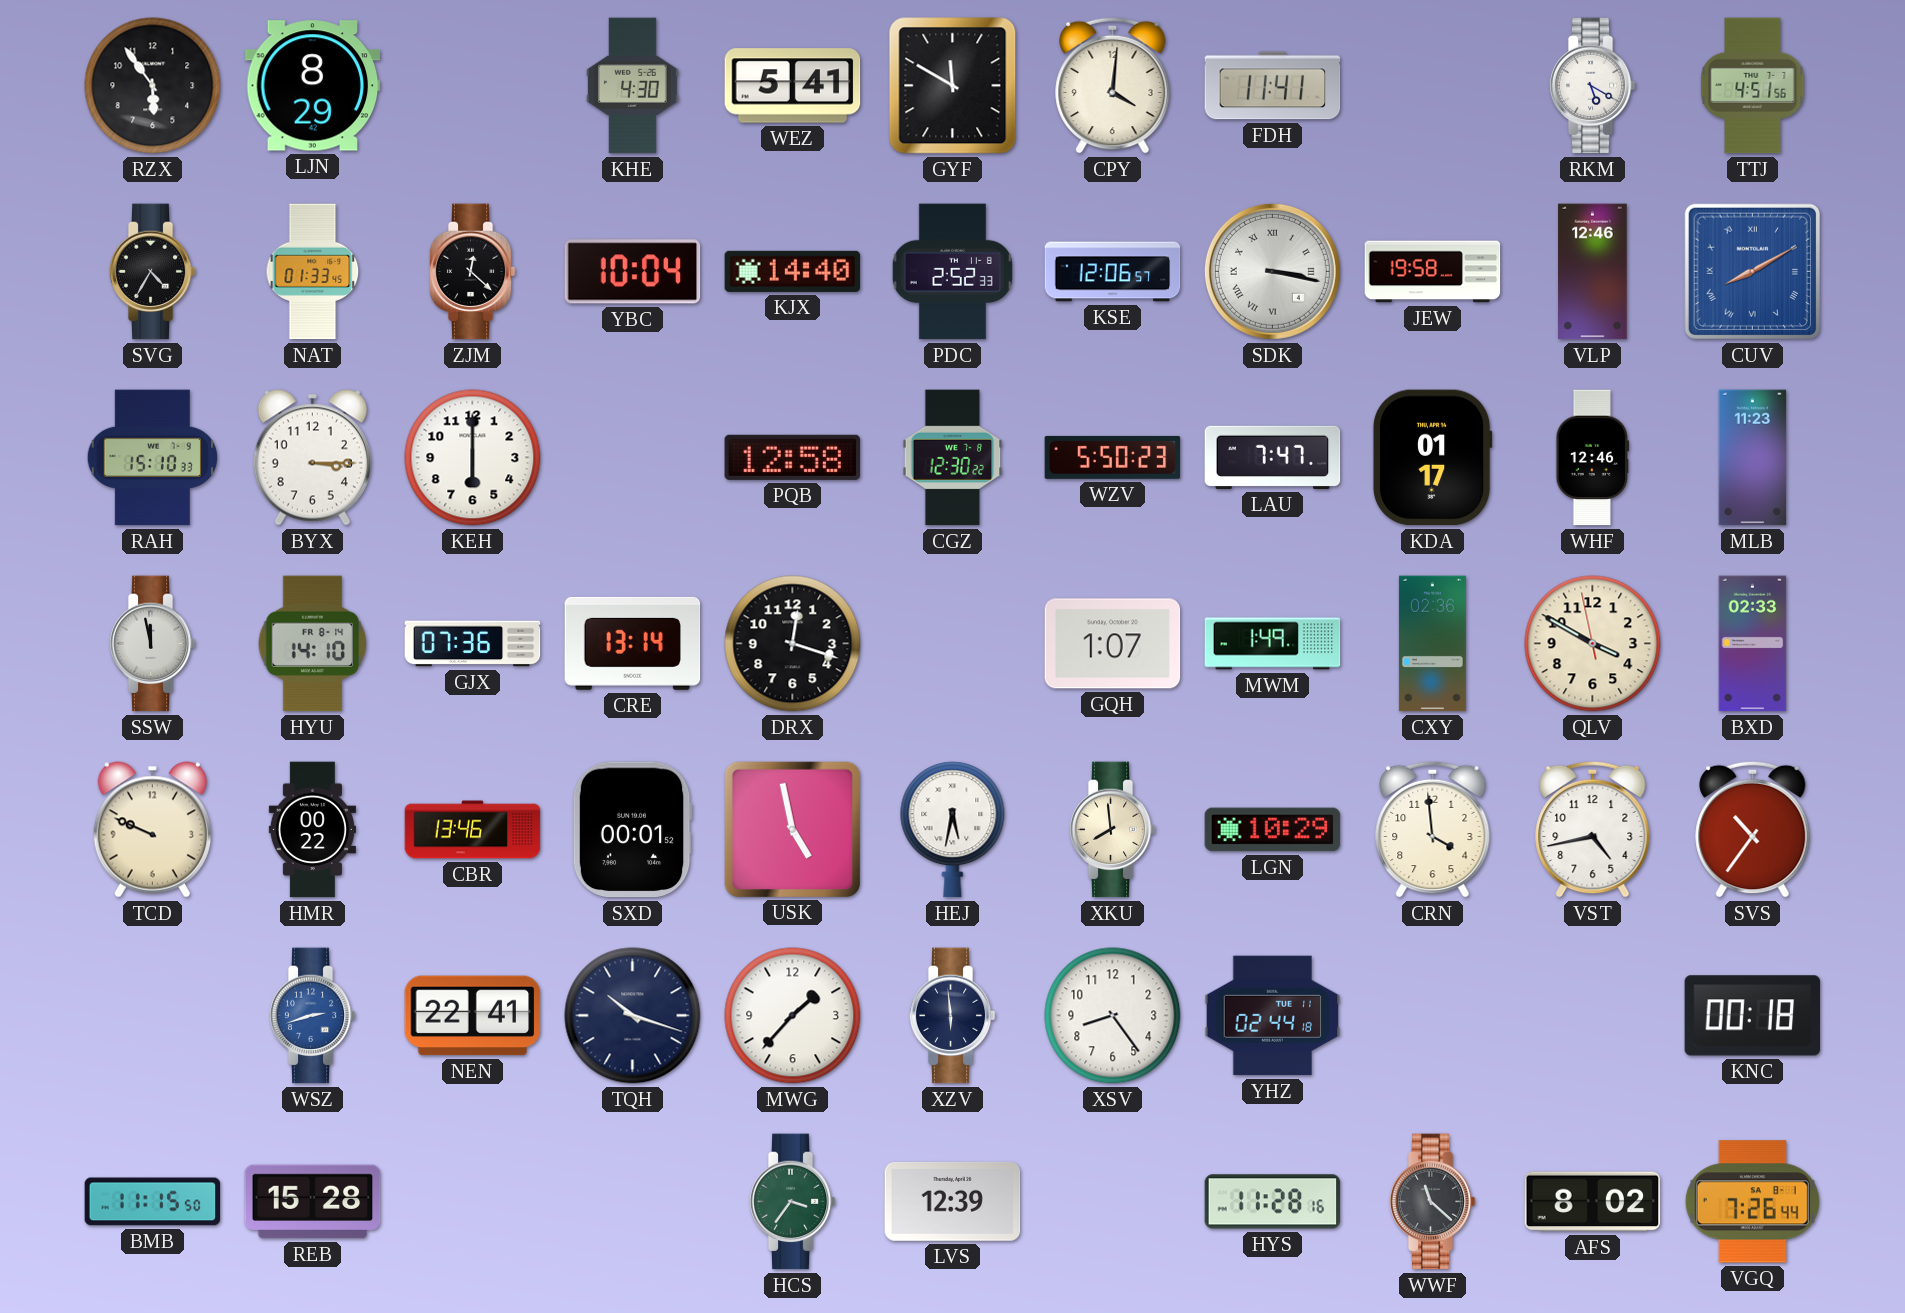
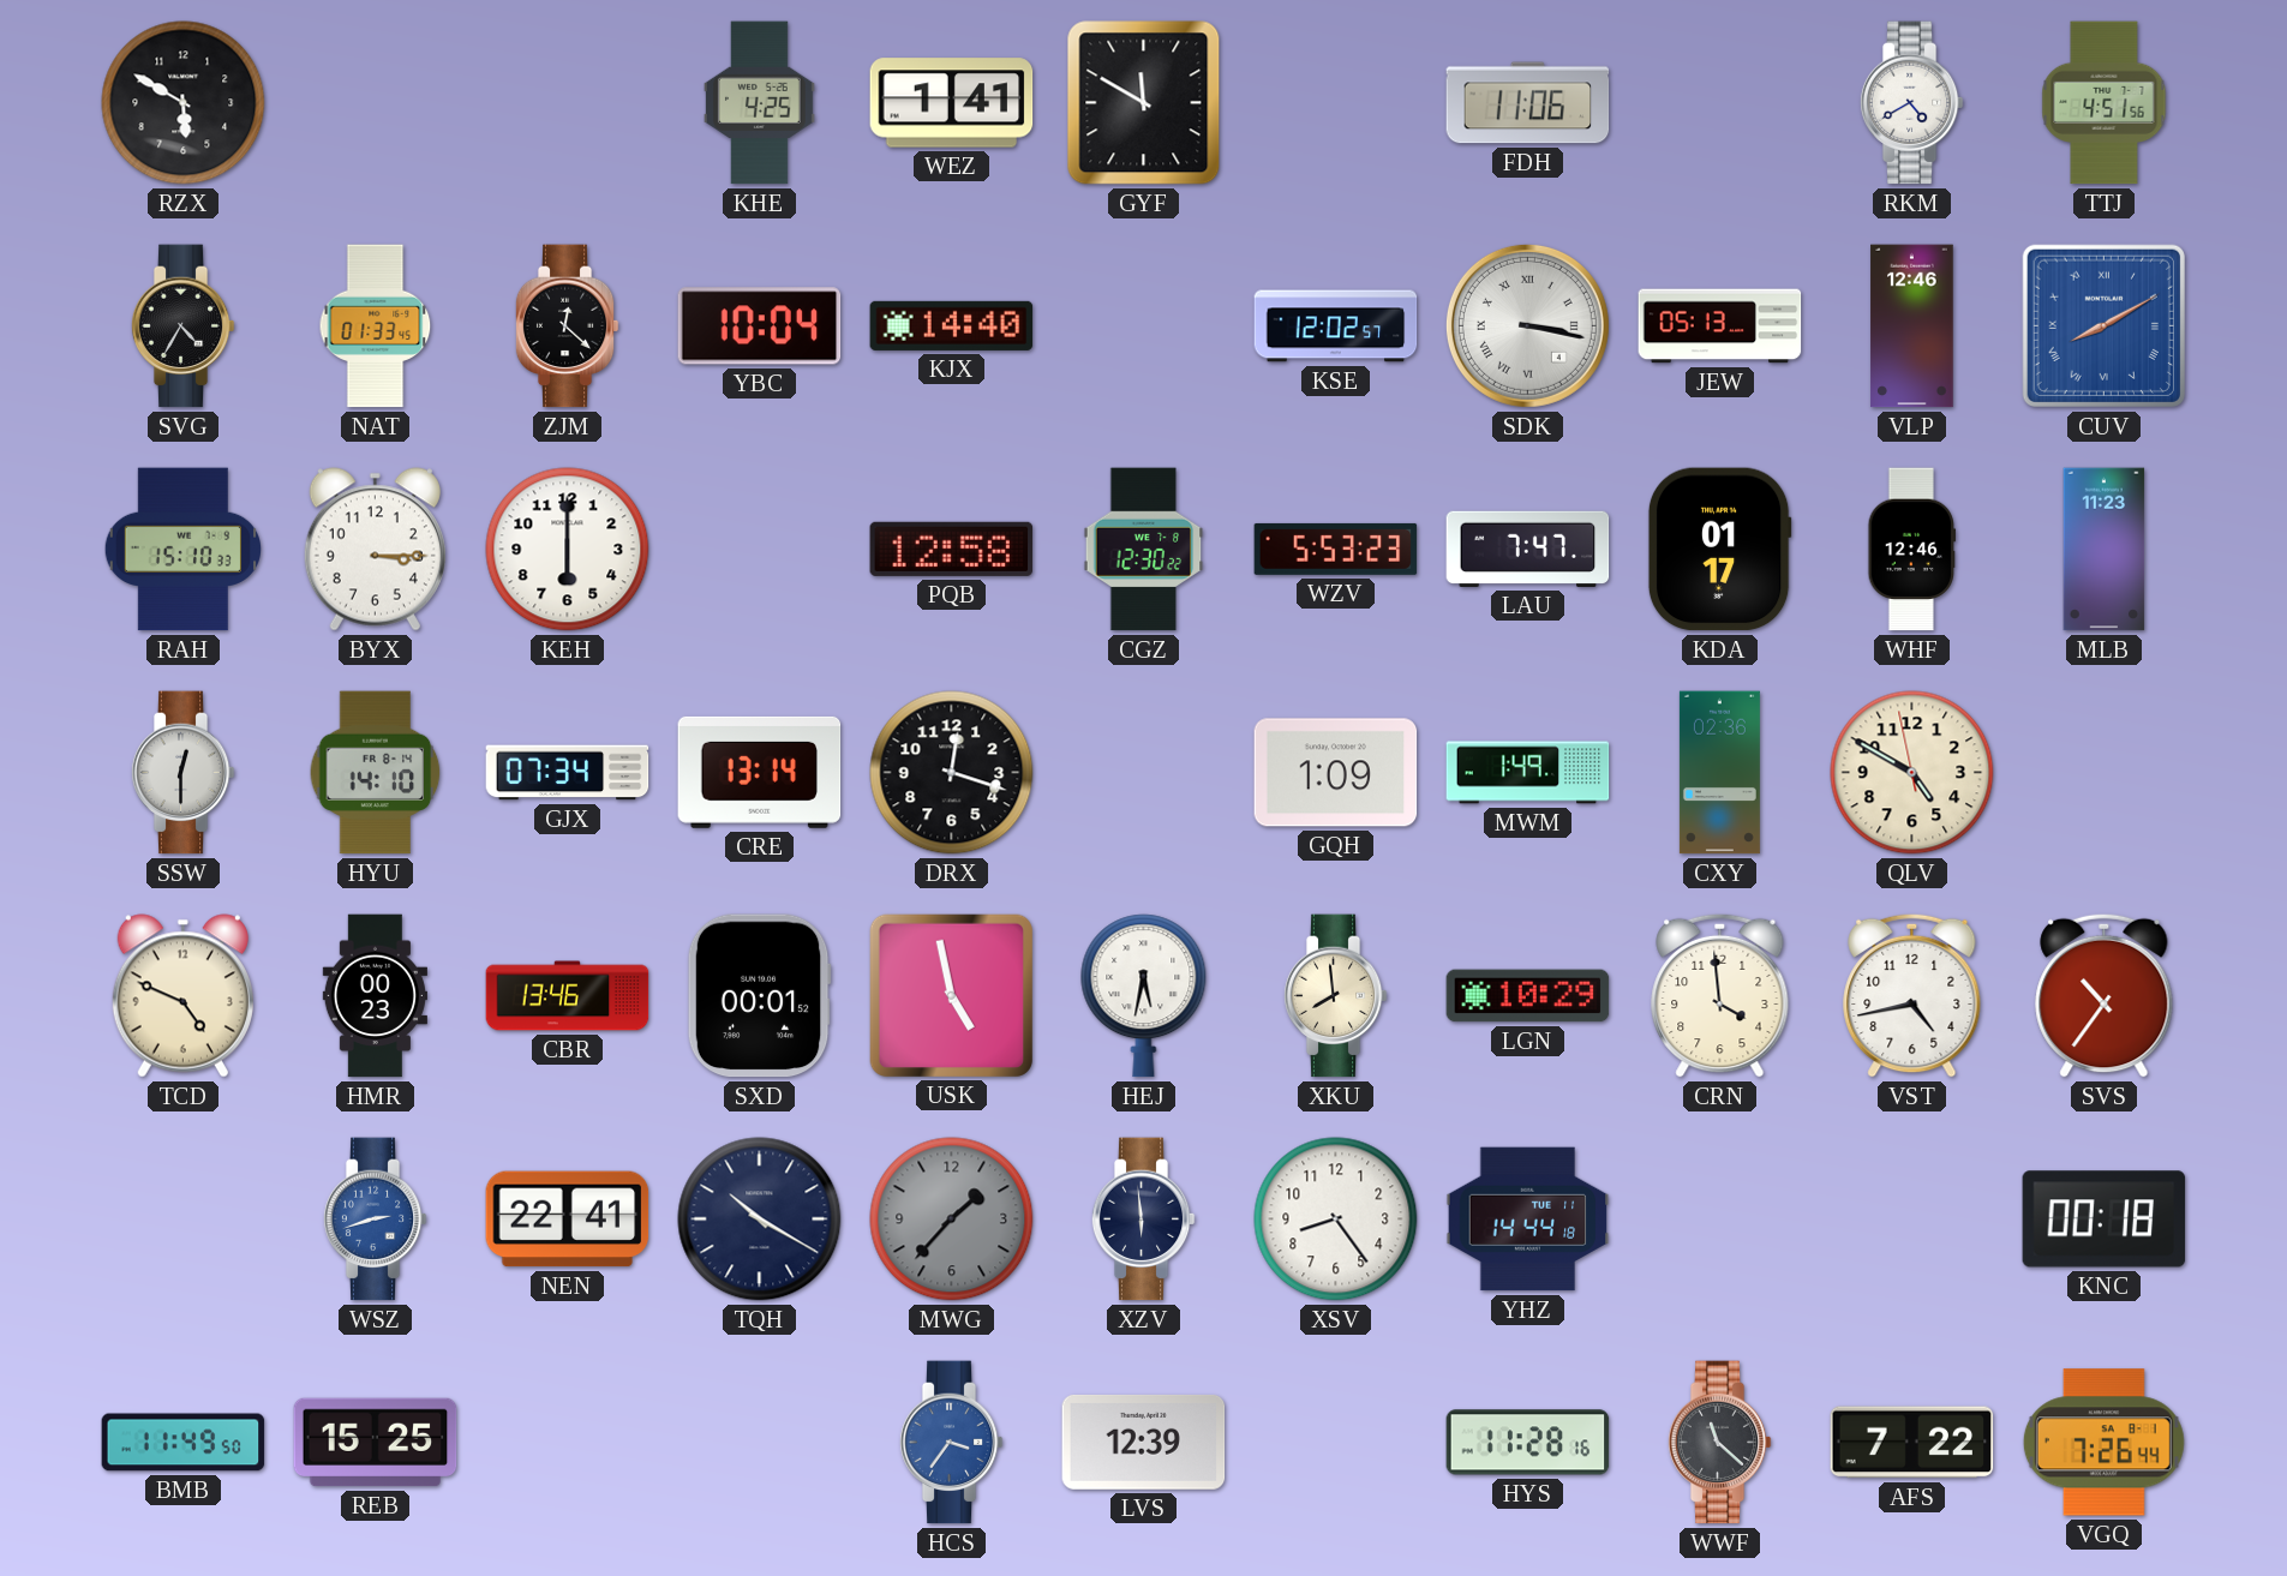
RZX: 5:54 -> 5:50
LJN: 8:29 -> none
KHE: 4:30 -> 4:25
WEZ: 5:41 -> 1:41
CPY: 4:01 -> none
FDH: 11:41 -> 11:06
RKM: 5:20 -> 4:40
PDC: 2:52 -> none
KSE: 12:06 -> 12:02
JEW: 19:58 -> 05:13
WZV: 5:50 -> 5:53
SSW: 11:58 -> 12:30
GJX: 07:36 -> 07:34
GQH: 1:07 -> 1:09
QLV: 3:49 -> 4:49
BXD: 02:33 -> none
TCD: 9:49 -> 4:49
HMR: 00:22 -> 00:23
TQH: 10:18 -> 10:20
MWG dial: white -> grey
YHZ: 02:44 -> 14:44
BMB: 11:15 -> 11:49
REB: 15:28 -> 15:25
HCS dial: green -> blue
AFS: 8:02 -> 7:22
